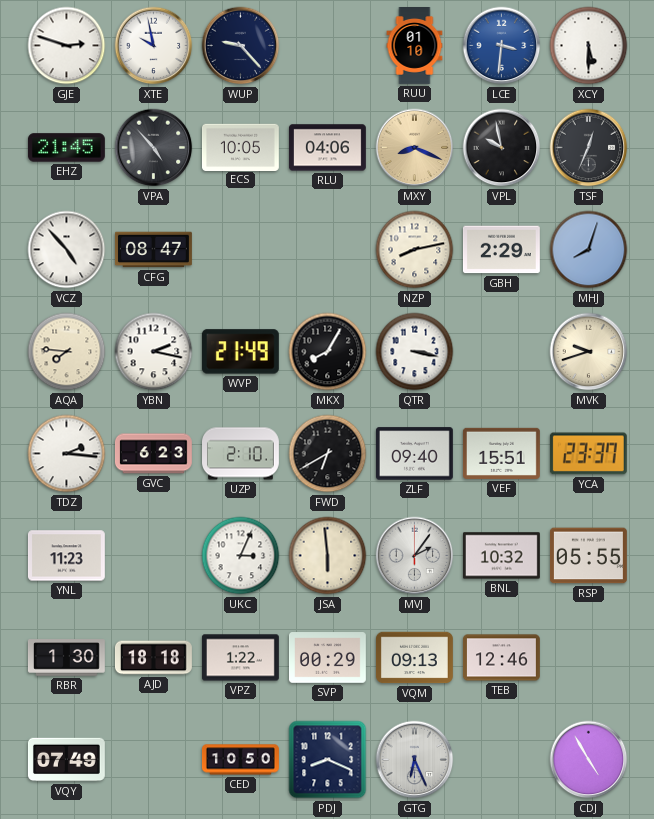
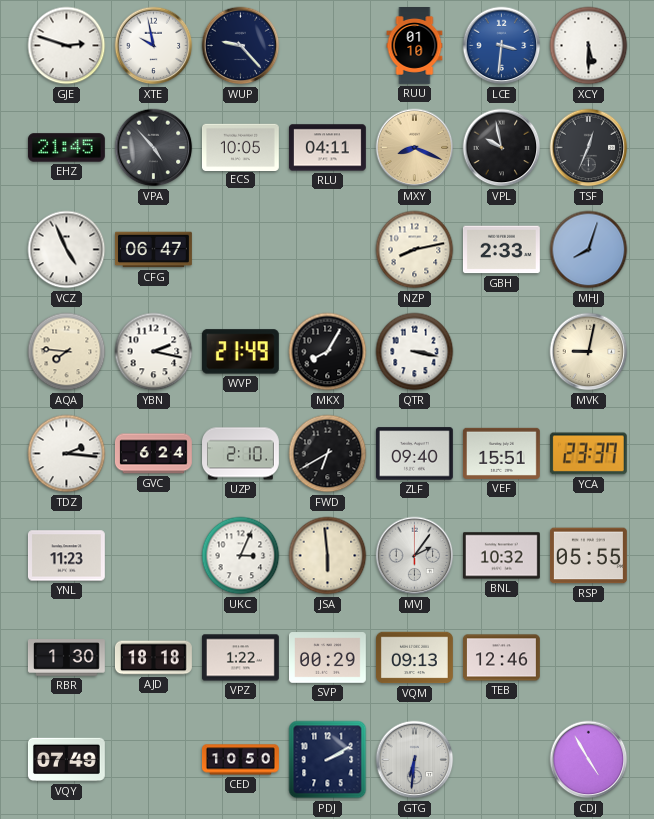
RLU: 04:06 -> 04:11
VCZ: 4:53 -> 4:56
CFG: 08:47 -> 06:47
GBH: 2:29 -> 2:33
MVK: 9:42 -> 9:02
GVC: 6:23 -> 6:24
PDJ: 8:19 -> 2:10
GTG: 6:26 -> 6:31
